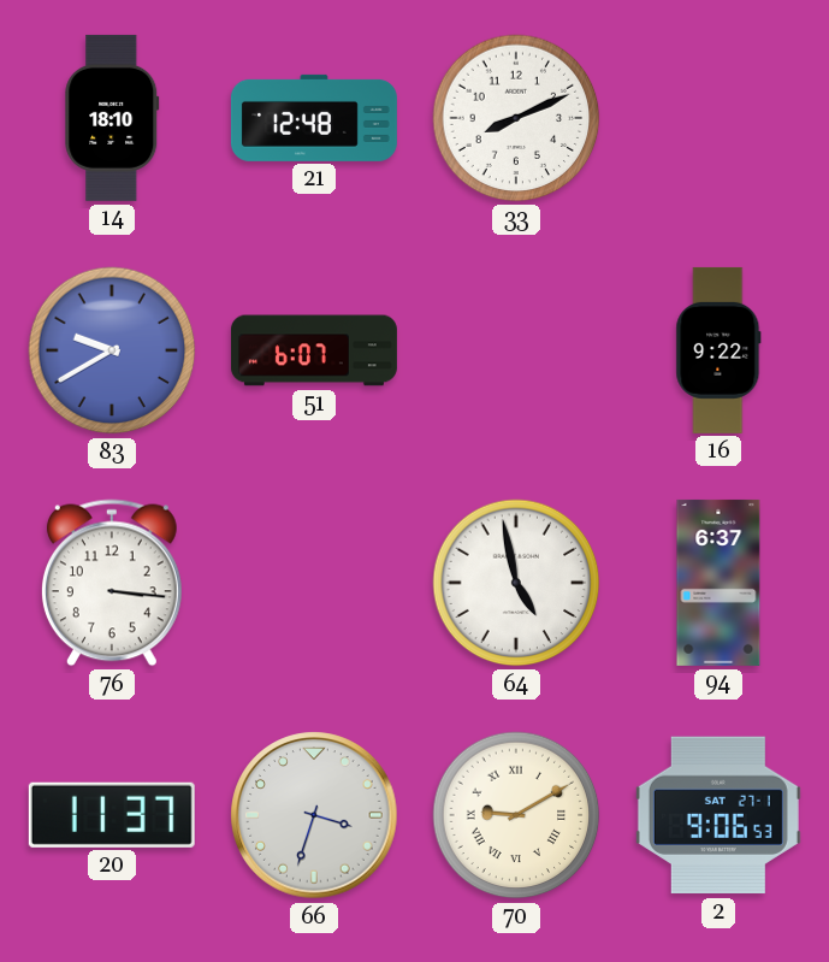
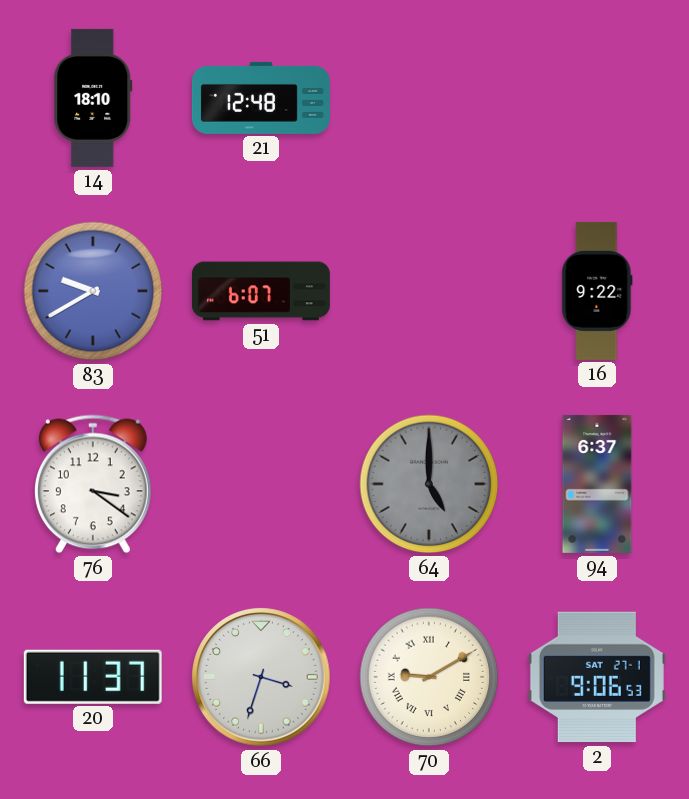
33: 8:11 -> none
76: 3:16 -> 3:21
64: 4:58 -> 5:00
64 dial: white -> grey
